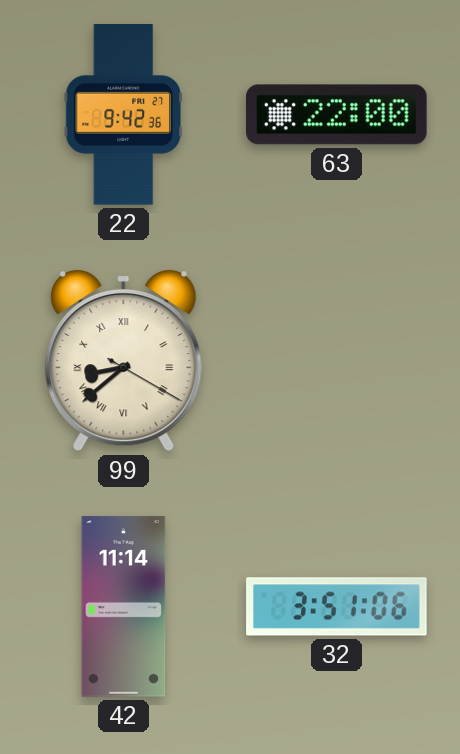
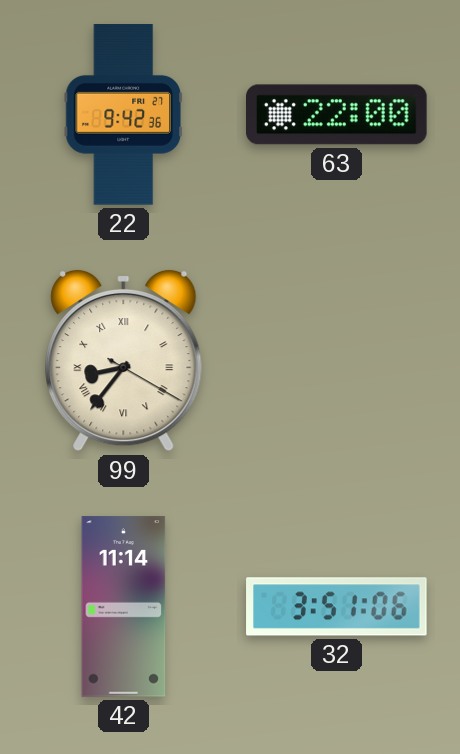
99: 8:38 -> 8:36
